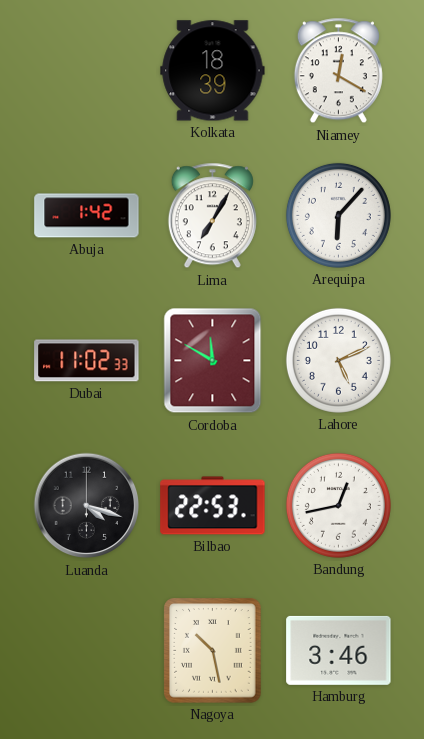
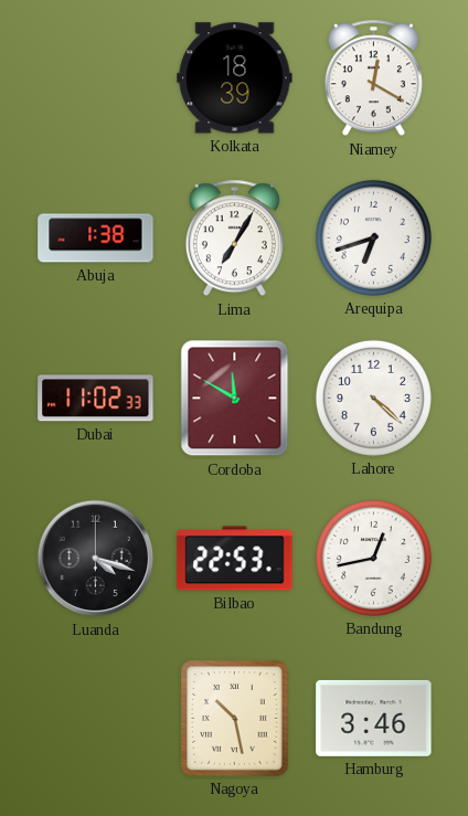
Abuja: 1:42 -> 1:38
Arequipa: 6:07 -> 6:42
Lahore: 5:11 -> 4:22
